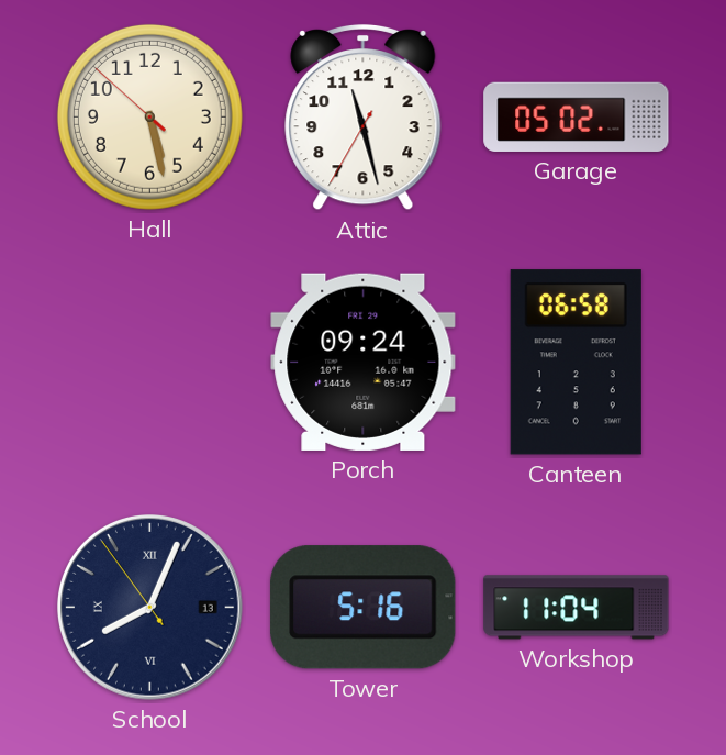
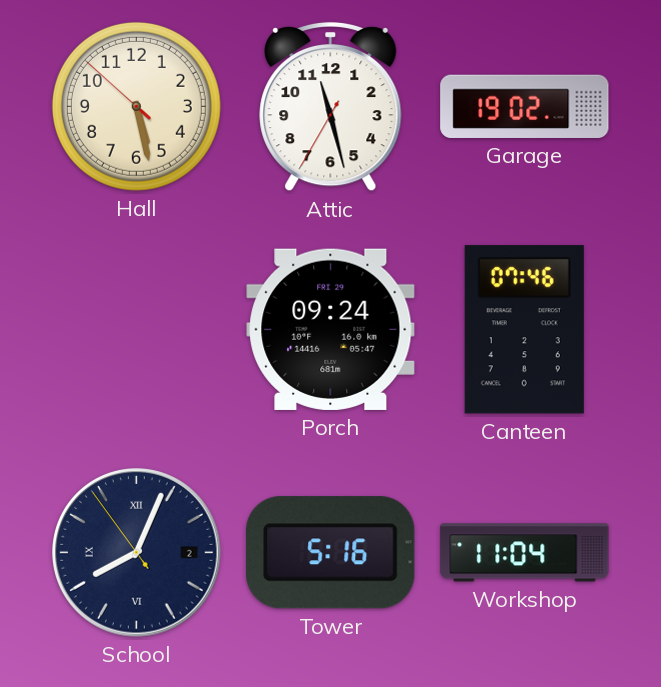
Garage: 05:02 -> 19:02
Canteen: 06:58 -> 07:46
School date: 13 -> 2
